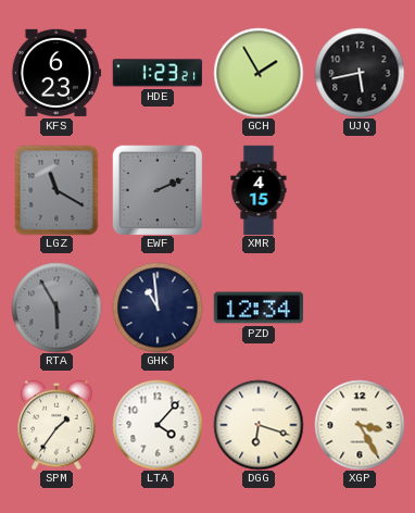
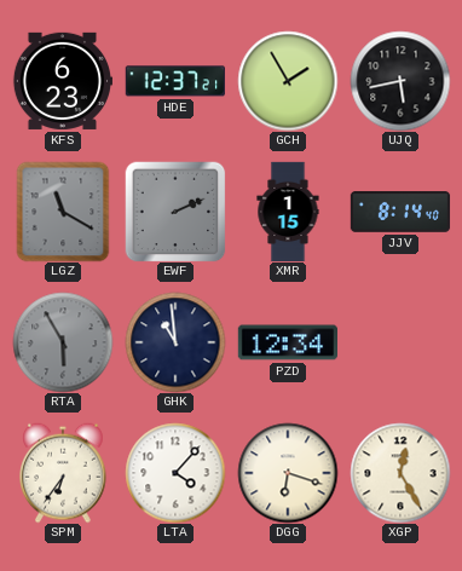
HDE: 1:23 -> 12:37
XMR: 4:15 -> 1:15
JJV: none -> 8:14
SPM: 1:36 -> 6:36
XGP: 3:25 -> 12:25
